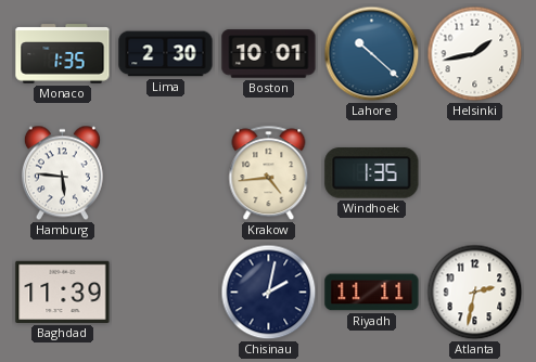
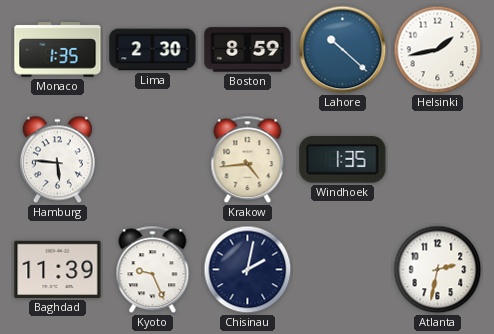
Boston: 10:01 -> 8:59
Kyoto: none -> 9:26
Riyadh: 11:11 -> none
